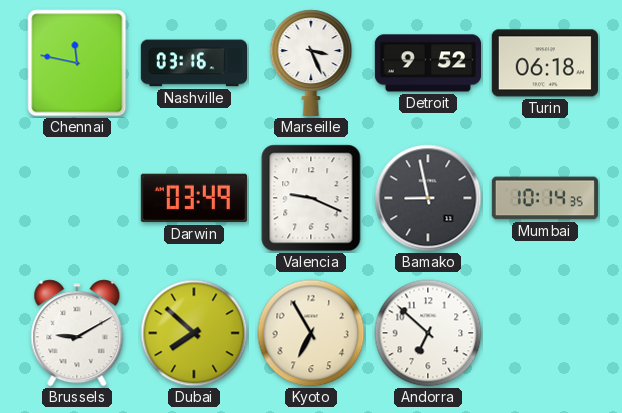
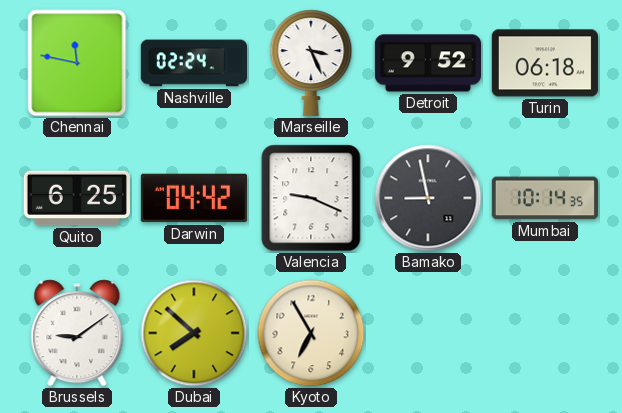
Nashville: 03:16 -> 02:24
Quito: none -> 6:25
Darwin: 03:49 -> 04:42
Brussels: 9:10 -> 9:09
Andorra: 6:52 -> none
